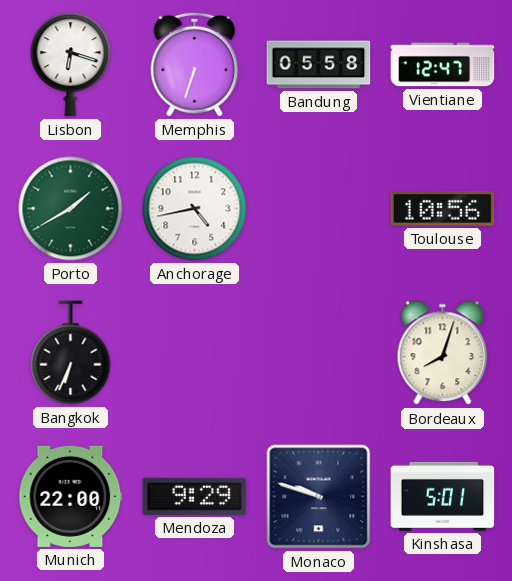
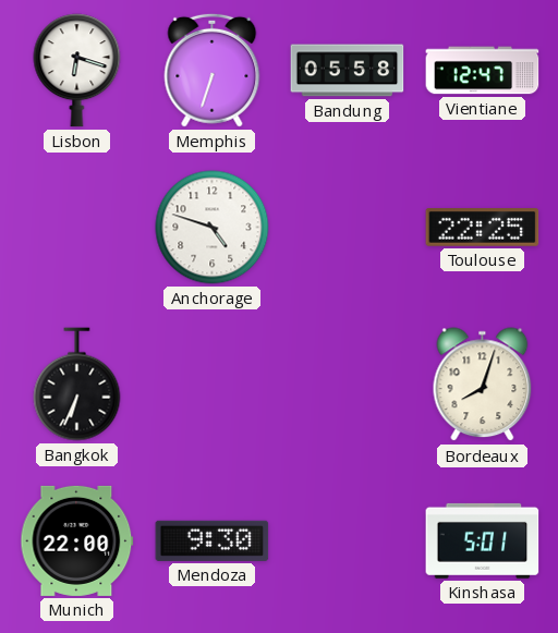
Porto: 1:40 -> none
Anchorage: 4:43 -> 4:48
Toulouse: 10:56 -> 22:25
Mendoza: 9:29 -> 9:30
Monaco: 9:48 -> none
